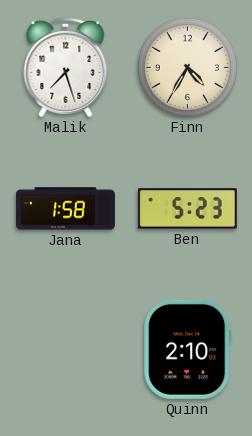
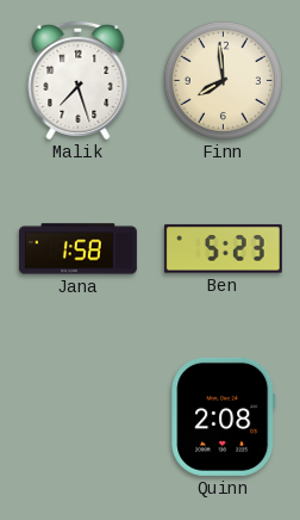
Finn: 4:35 -> 7:59
Quinn: 2:10 -> 2:08
